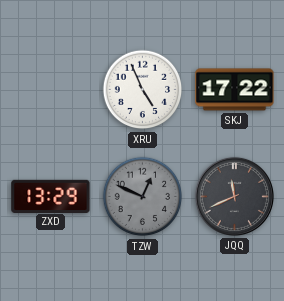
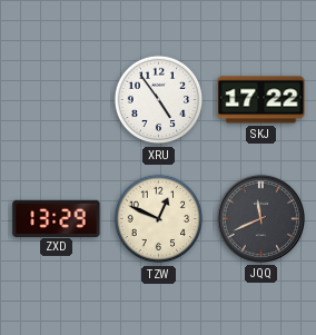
XRU: 4:56 -> 4:54
TZW dial: grey -> cream
